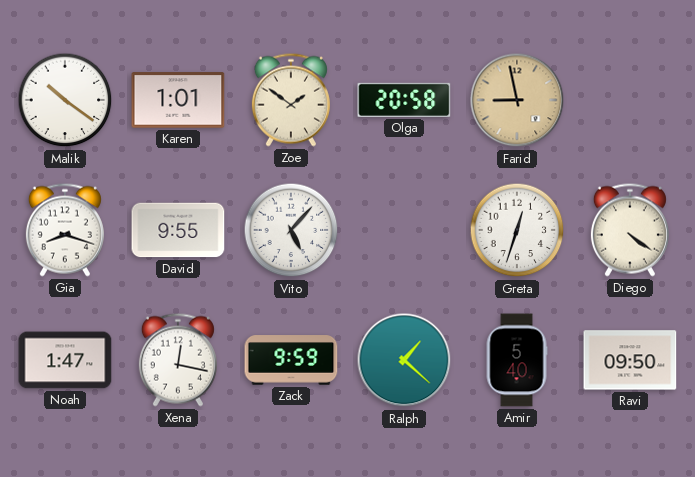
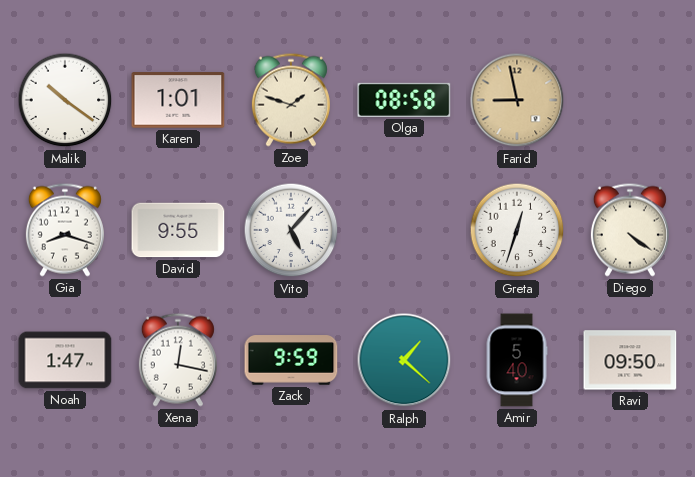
Zoe: 1:51 -> 1:48
Olga: 20:58 -> 08:58
